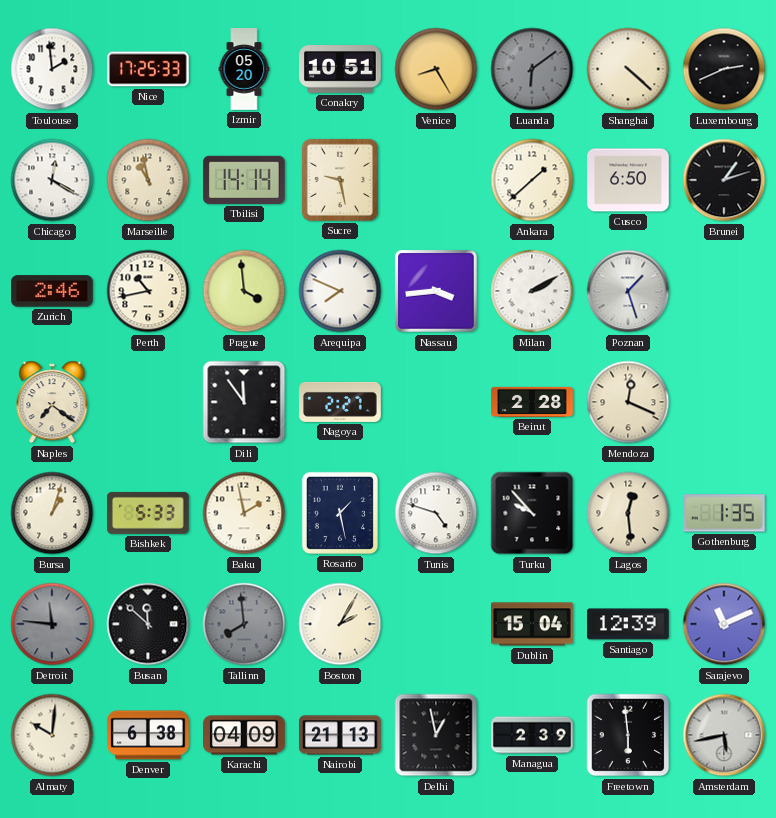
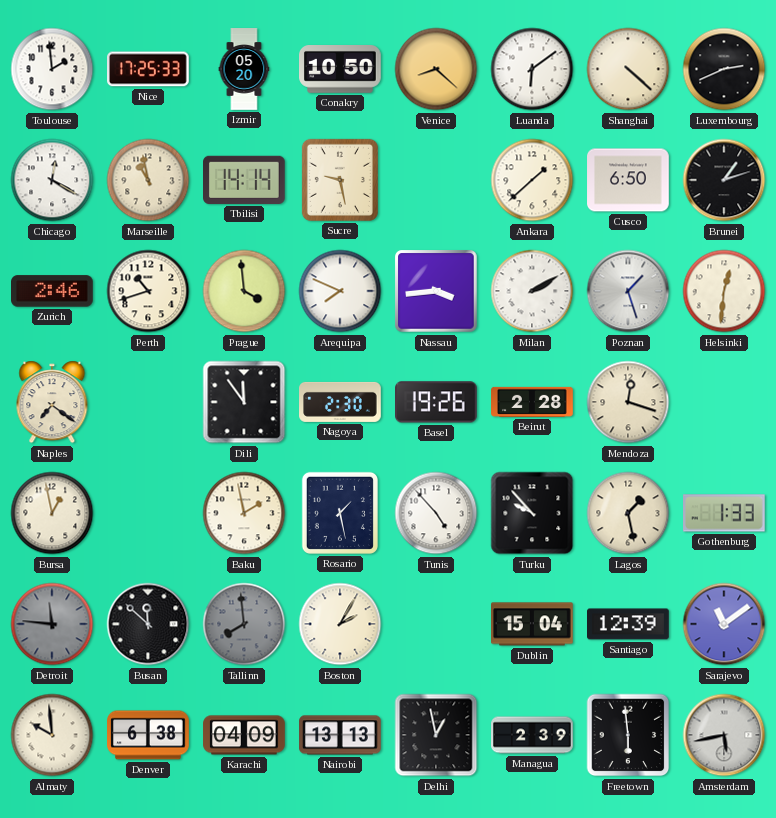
Conakry: 10:51 -> 10:50
Venice: 8:25 -> 8:22
Luanda dial: grey -> white
Perth: 10:43 -> 10:42
Helsinki: none -> 12:31
Nagoya: 2:27 -> 2:30
Basel: none -> 19:26
Mendoza: 12:19 -> 12:18
Bursa: 1:03 -> 12:58
Bishkek: 5:33 -> none
Tunis: 4:48 -> 4:53
Lagos: 12:29 -> 1:28
Gothenburg: 1:35 -> 1:33
Sarajevo: 11:11 -> 11:09
Almaty: 10:01 -> 9:59
Nairobi: 21:13 -> 13:13
